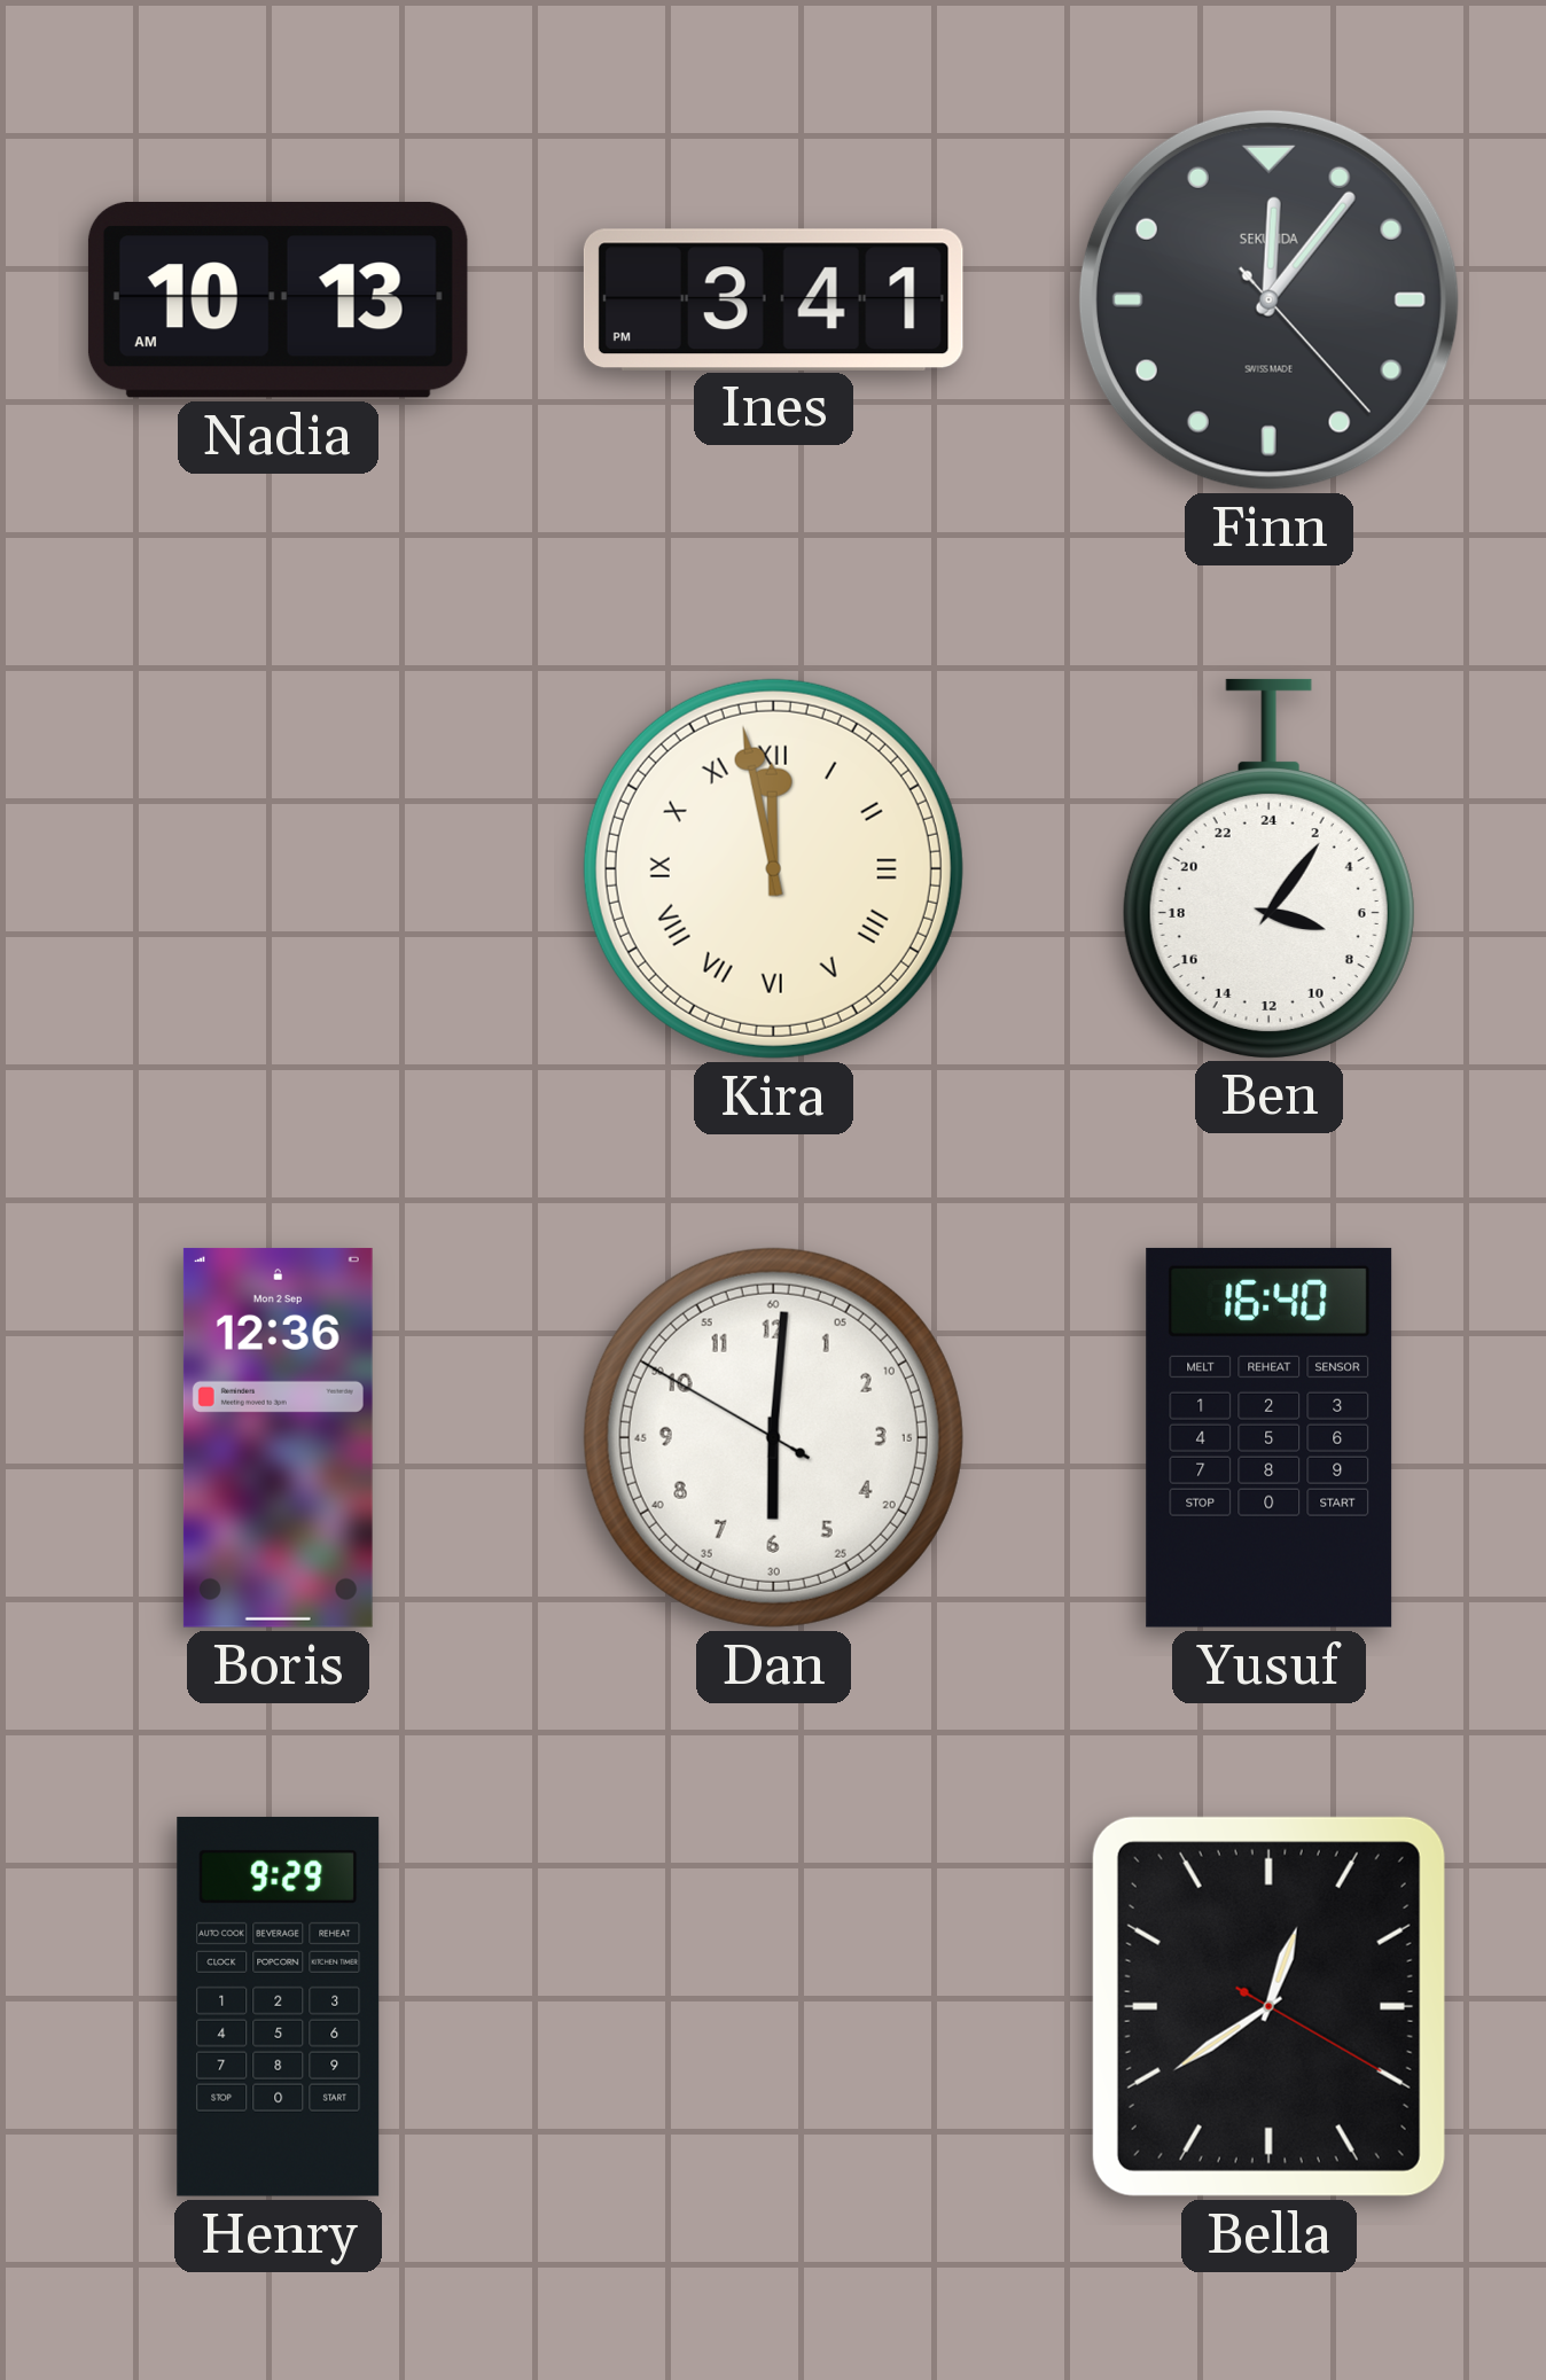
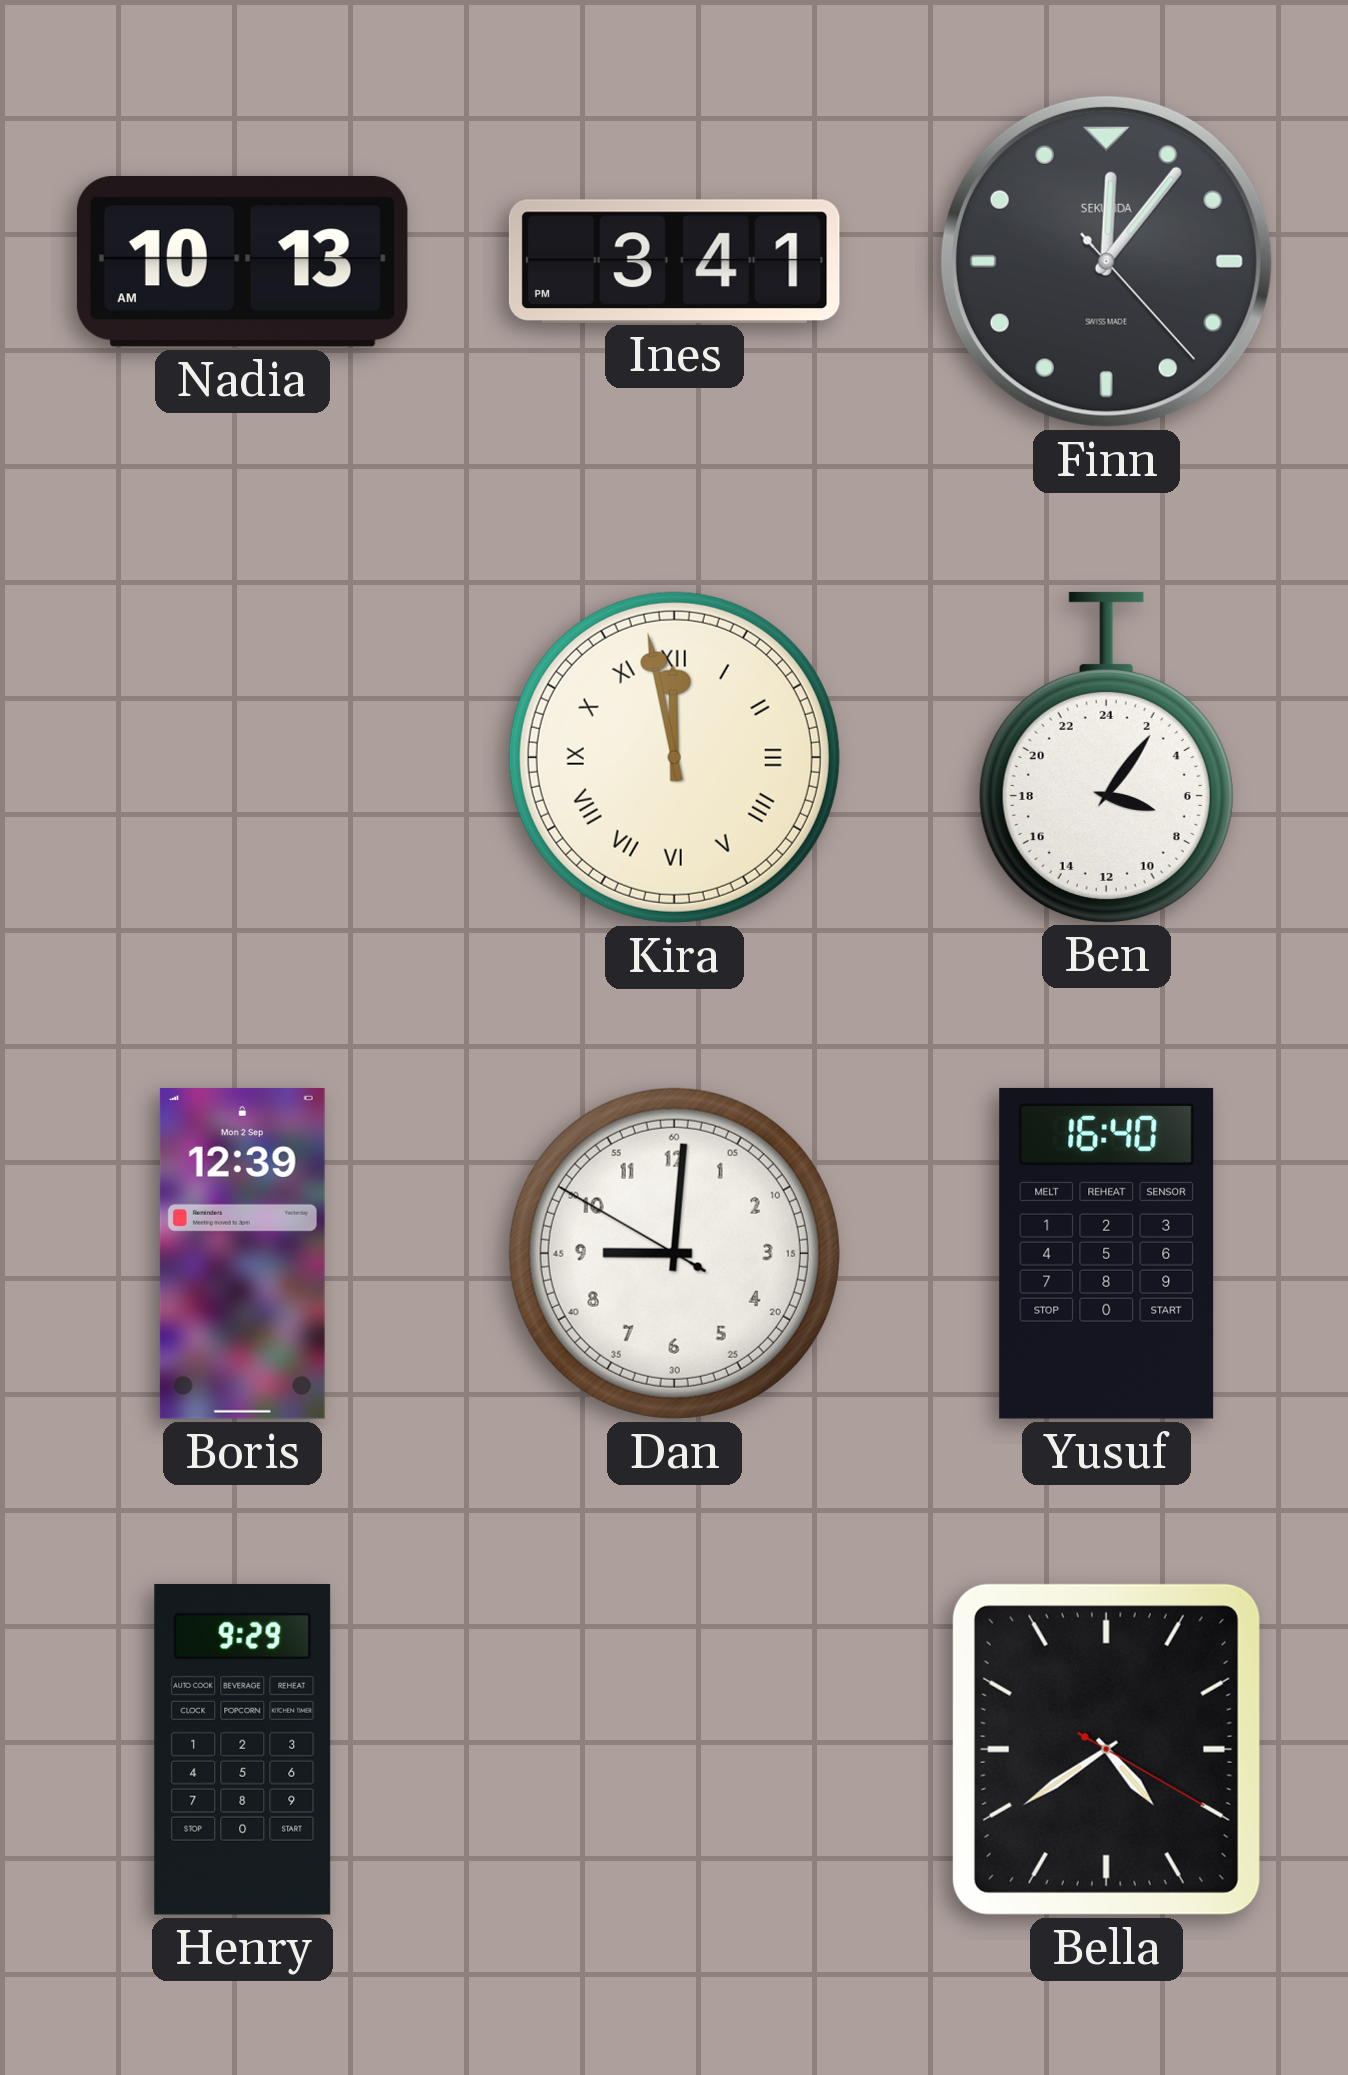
Boris: 12:36 -> 12:39
Dan: 6:00 -> 9:00
Bella: 12:39 -> 4:39
